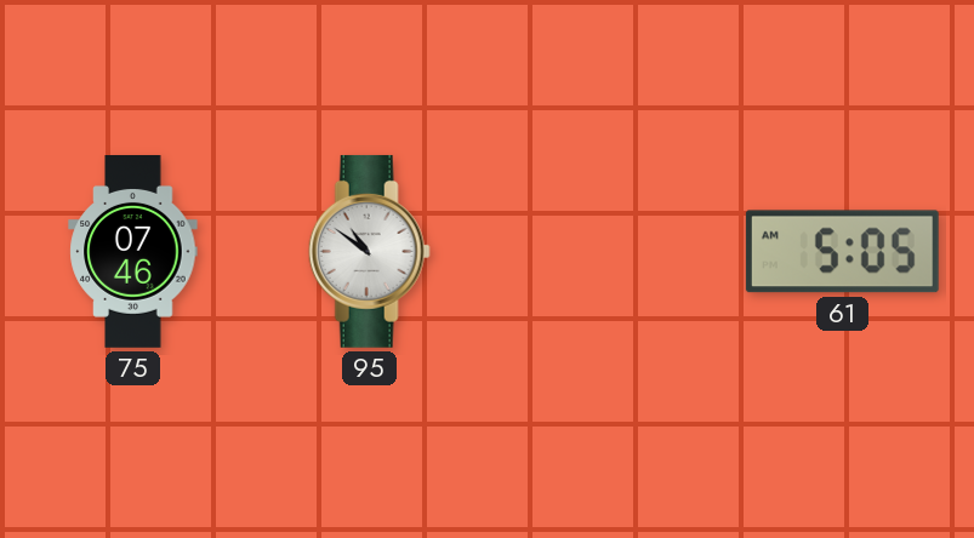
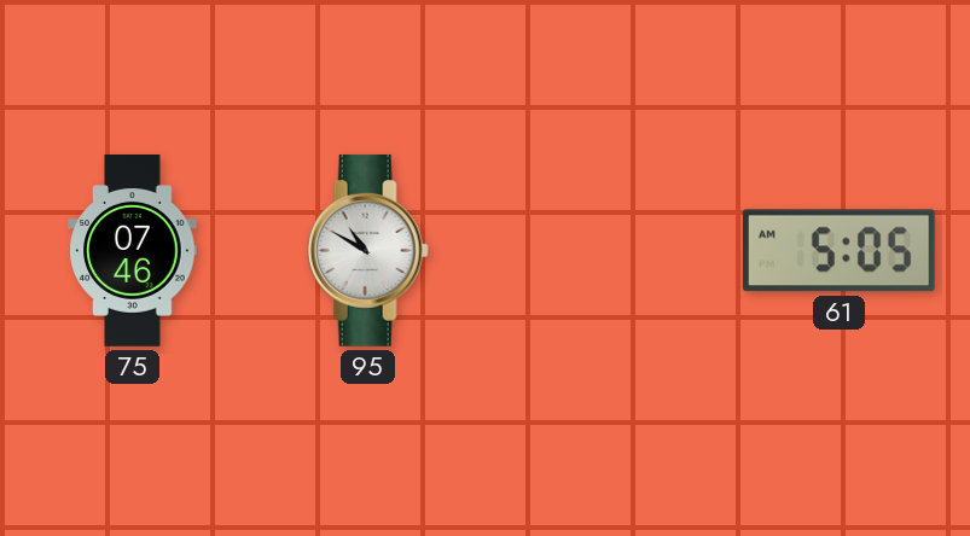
95: 10:51 -> 10:50
